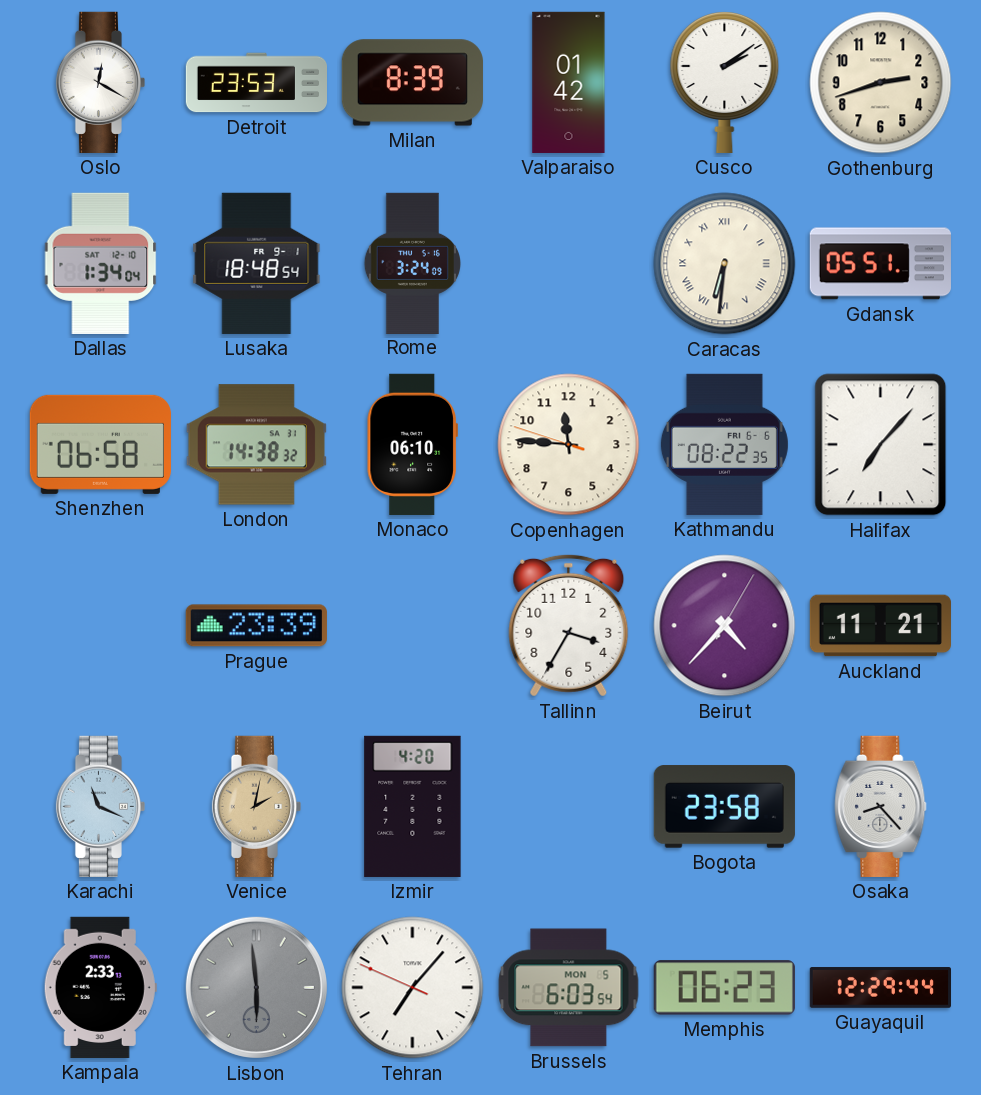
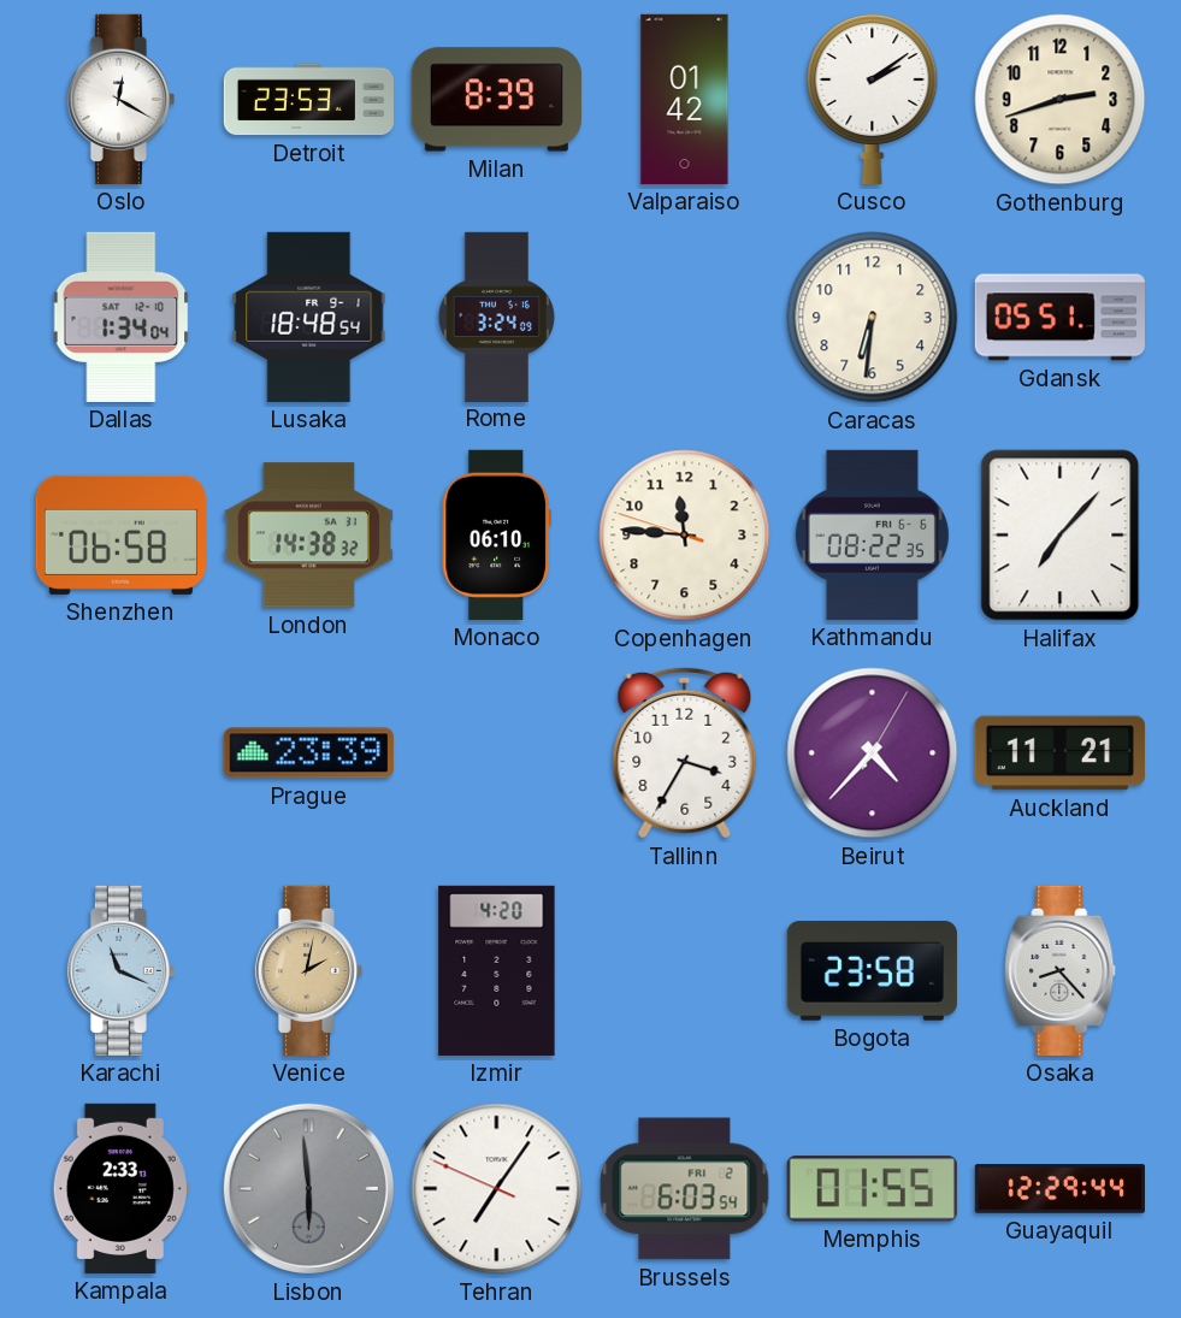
Caracas numerals: Roman -> Arabic
Tehran: 7:06 -> 7:05
Brussels date: MON 5 -> FRI 2
Memphis: 06:23 -> 01:55
